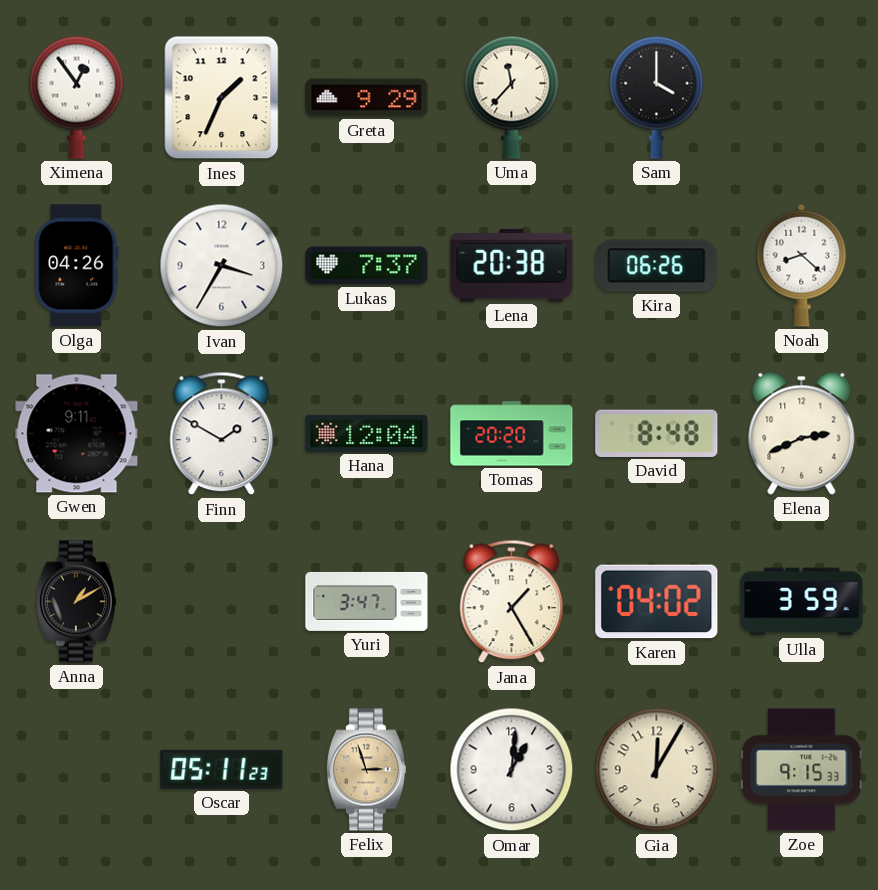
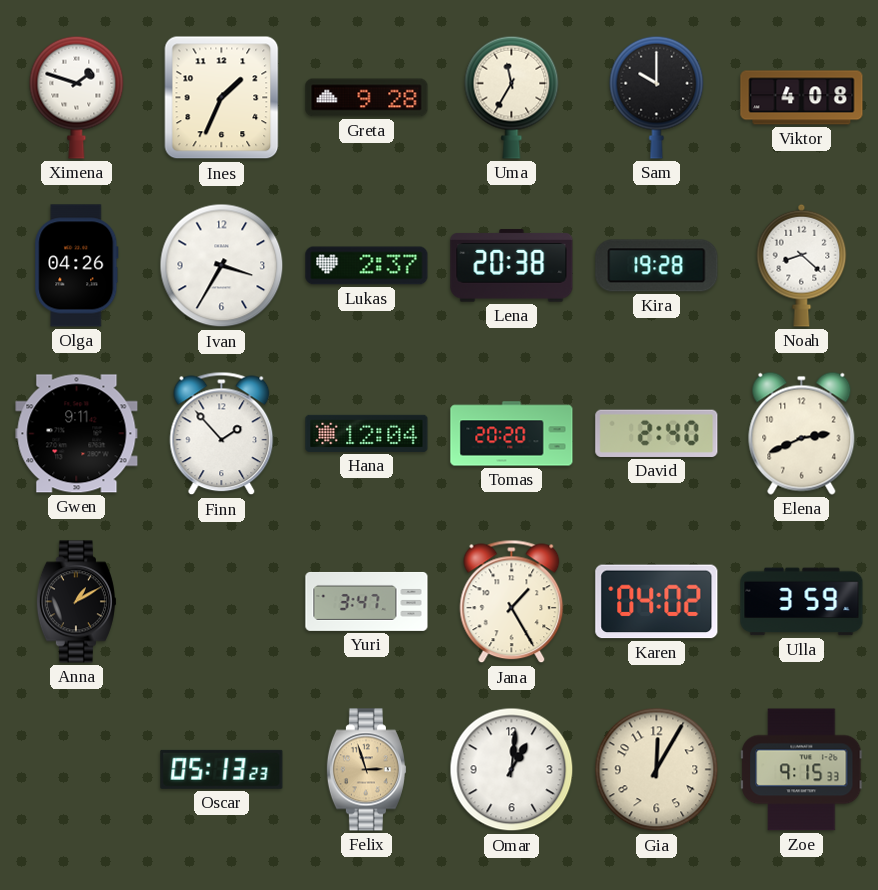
Ximena: 12:54 -> 1:48
Greta: 9:29 -> 9:28
Uma: 11:37 -> 11:35
Sam: 4:00 -> 10:00
Viktor: none -> 4:08
Lukas: 7:37 -> 2:37
Kira: 06:26 -> 19:28
Finn: 1:50 -> 1:53
David: 8:48 -> 2:40
Oscar: 05:11 -> 05:13
